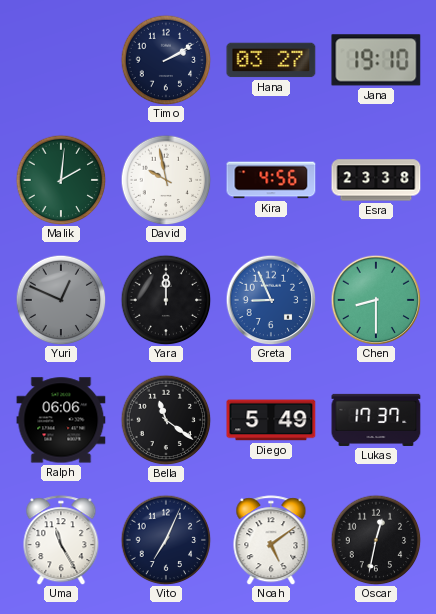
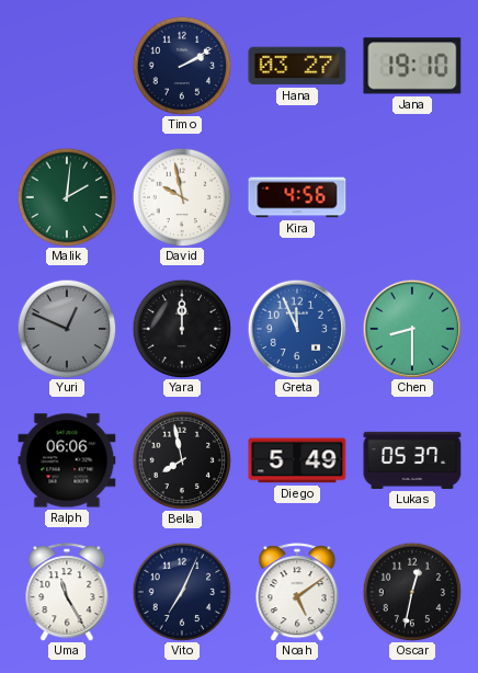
Esra: 23:38 -> none
Greta: 8:56 -> 11:56
Bella: 11:21 -> 7:58
Lukas: 17:37 -> 05:37
